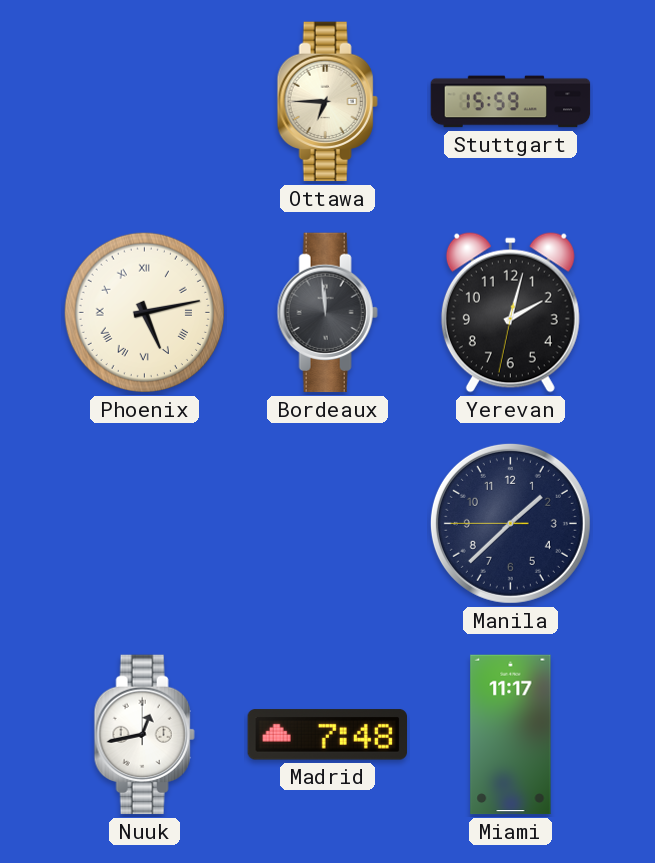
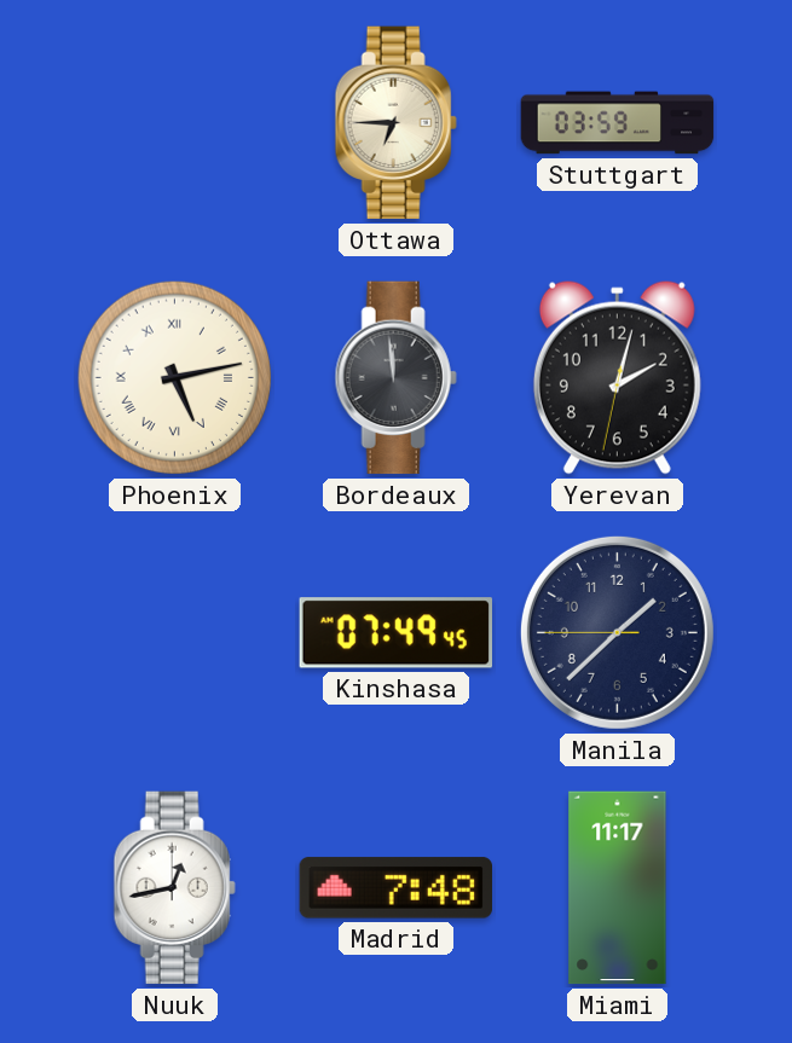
Stuttgart: 15:59 -> 03:59
Kinshasa: none -> 07:49
